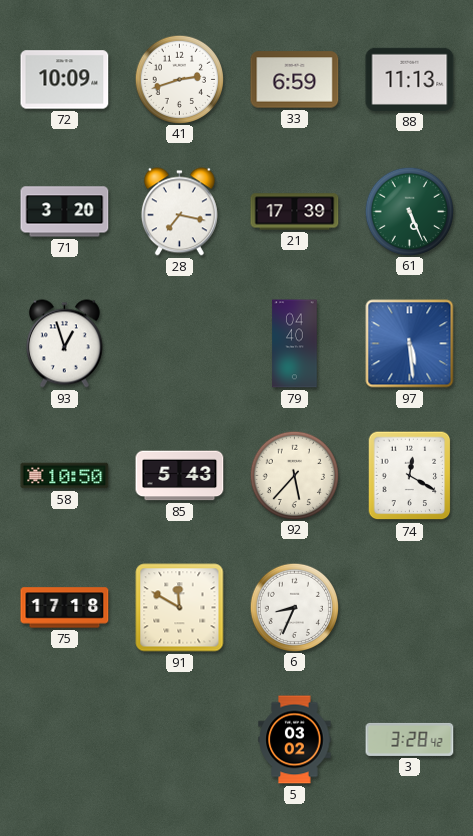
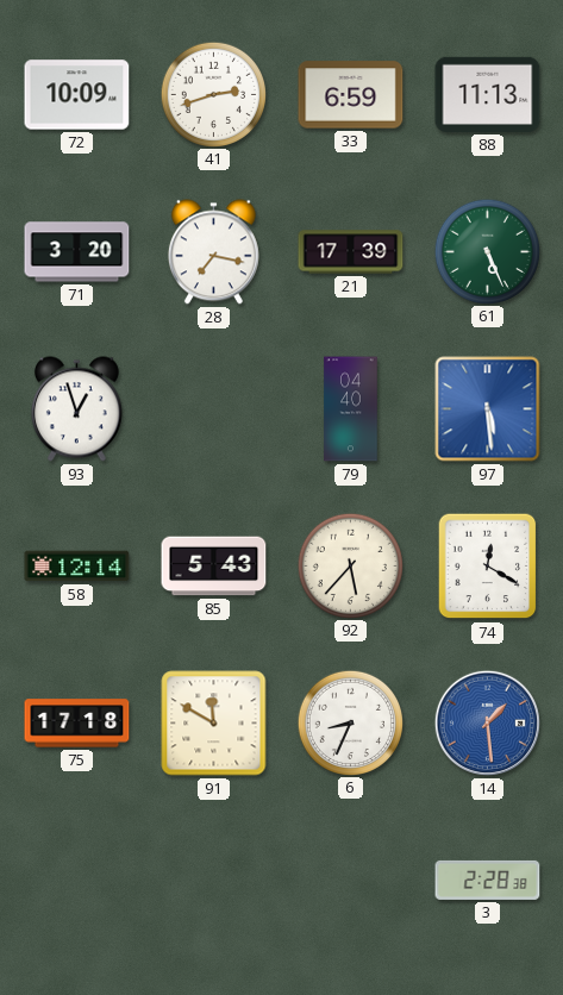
58: 10:50 -> 12:14
14: none -> 1:29
5: 03:02 -> none
3: 3:28 -> 2:28
